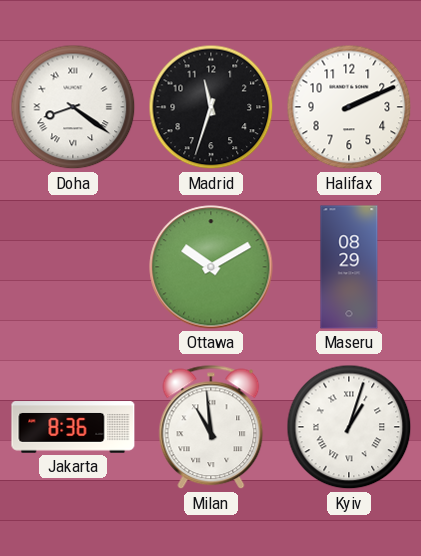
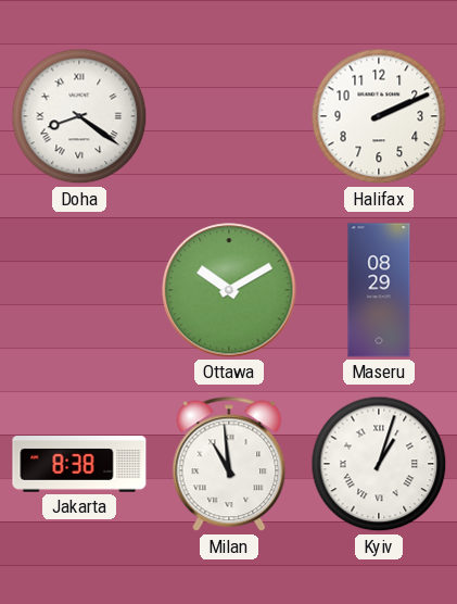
Madrid: 11:33 -> none
Jakarta: 8:36 -> 8:38
